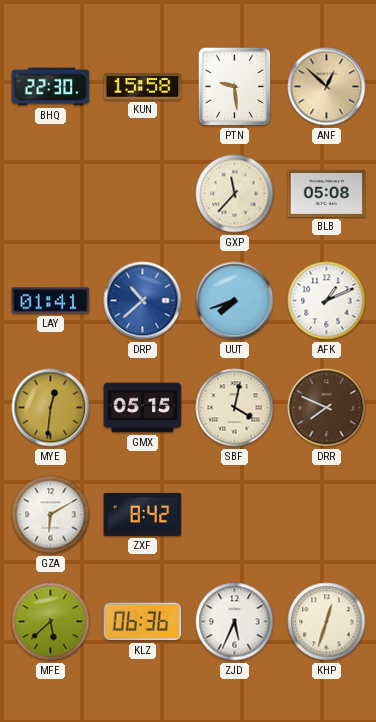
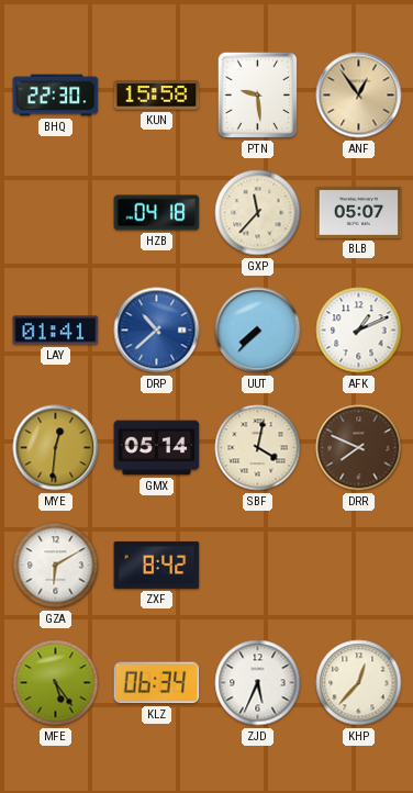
ANF: 12:52 -> 12:54
HZB: none -> 04:18
BLB: 05:08 -> 05:07
UUT: 7:42 -> 7:37
GMX: 05:15 -> 05:14
MFE: 5:38 -> 5:24
KLZ: 06:36 -> 06:34
KHP: 12:33 -> 12:37
